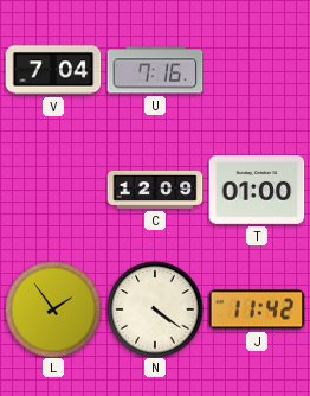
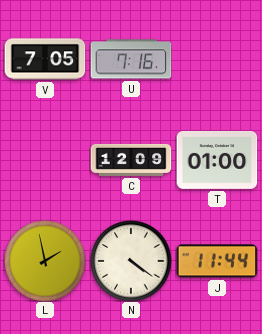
V: 7:04 -> 7:05
L: 1:54 -> 1:58
J: 11:42 -> 11:44
